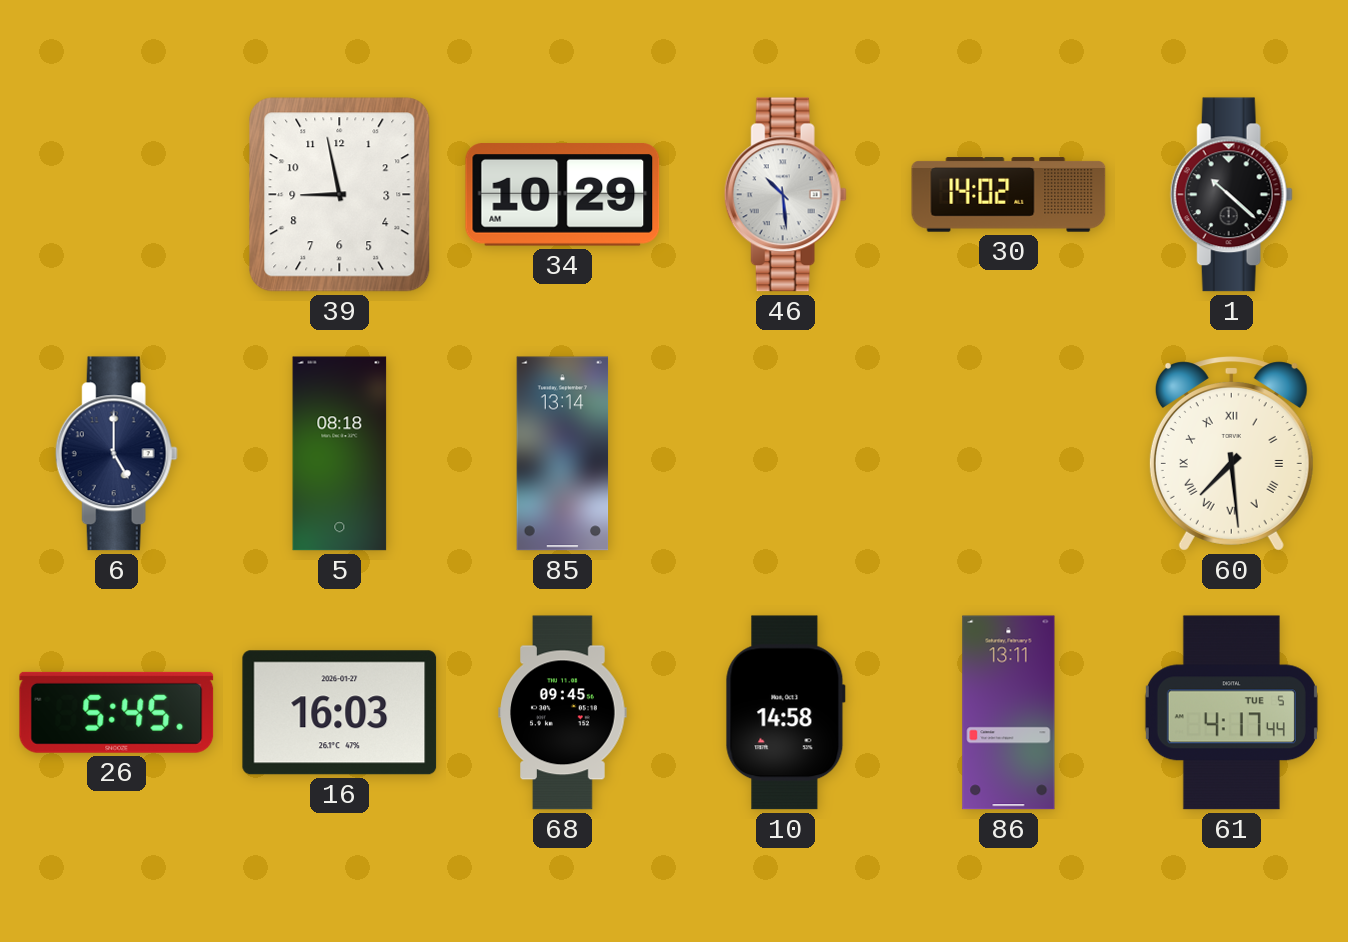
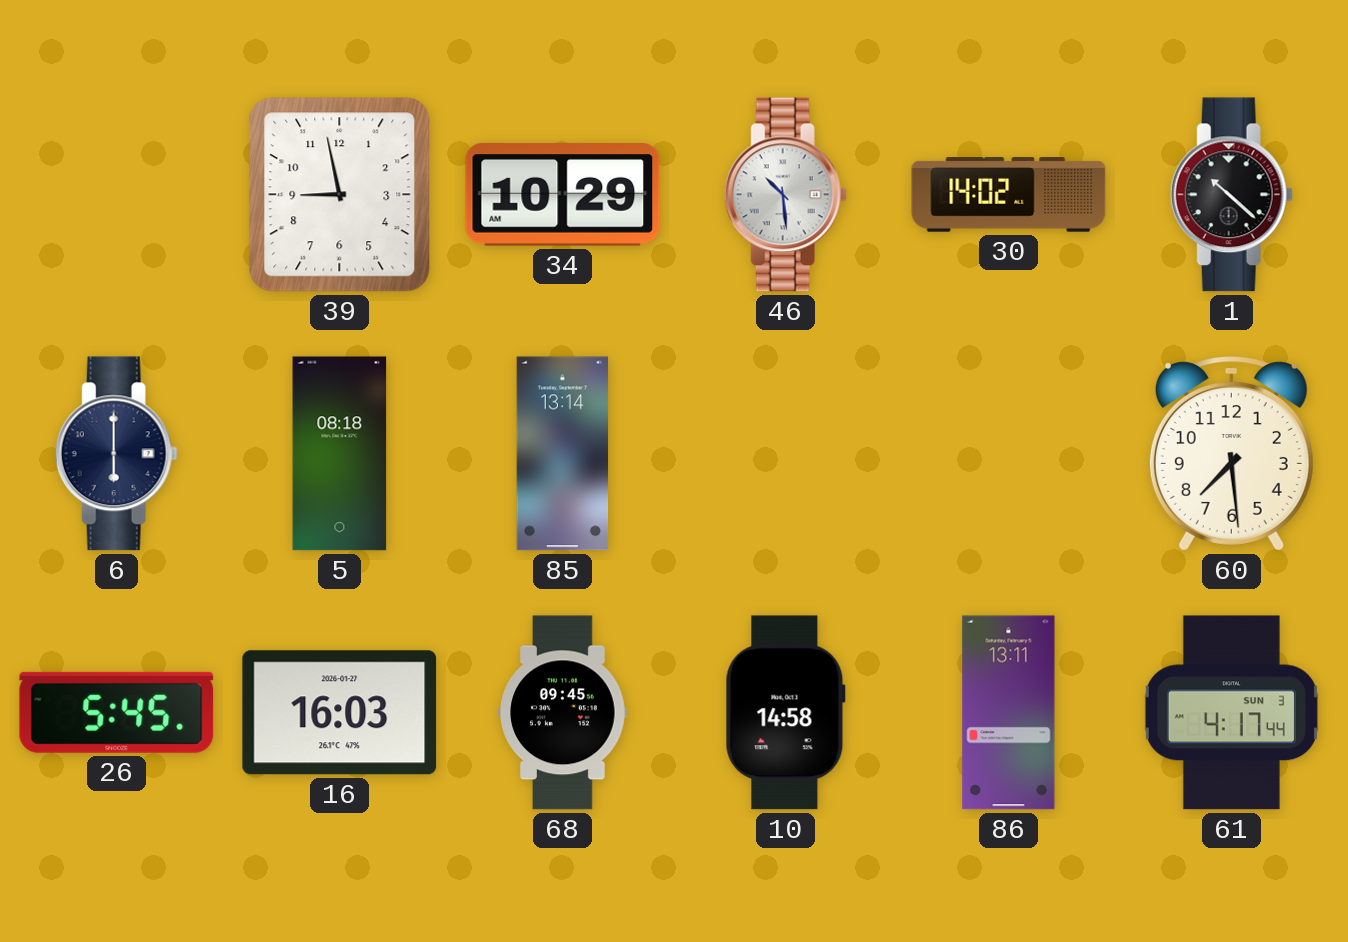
6: 5:00 -> 6:00
60 numerals: Roman -> Arabic
61 date: TUE 5 -> SUN 3
